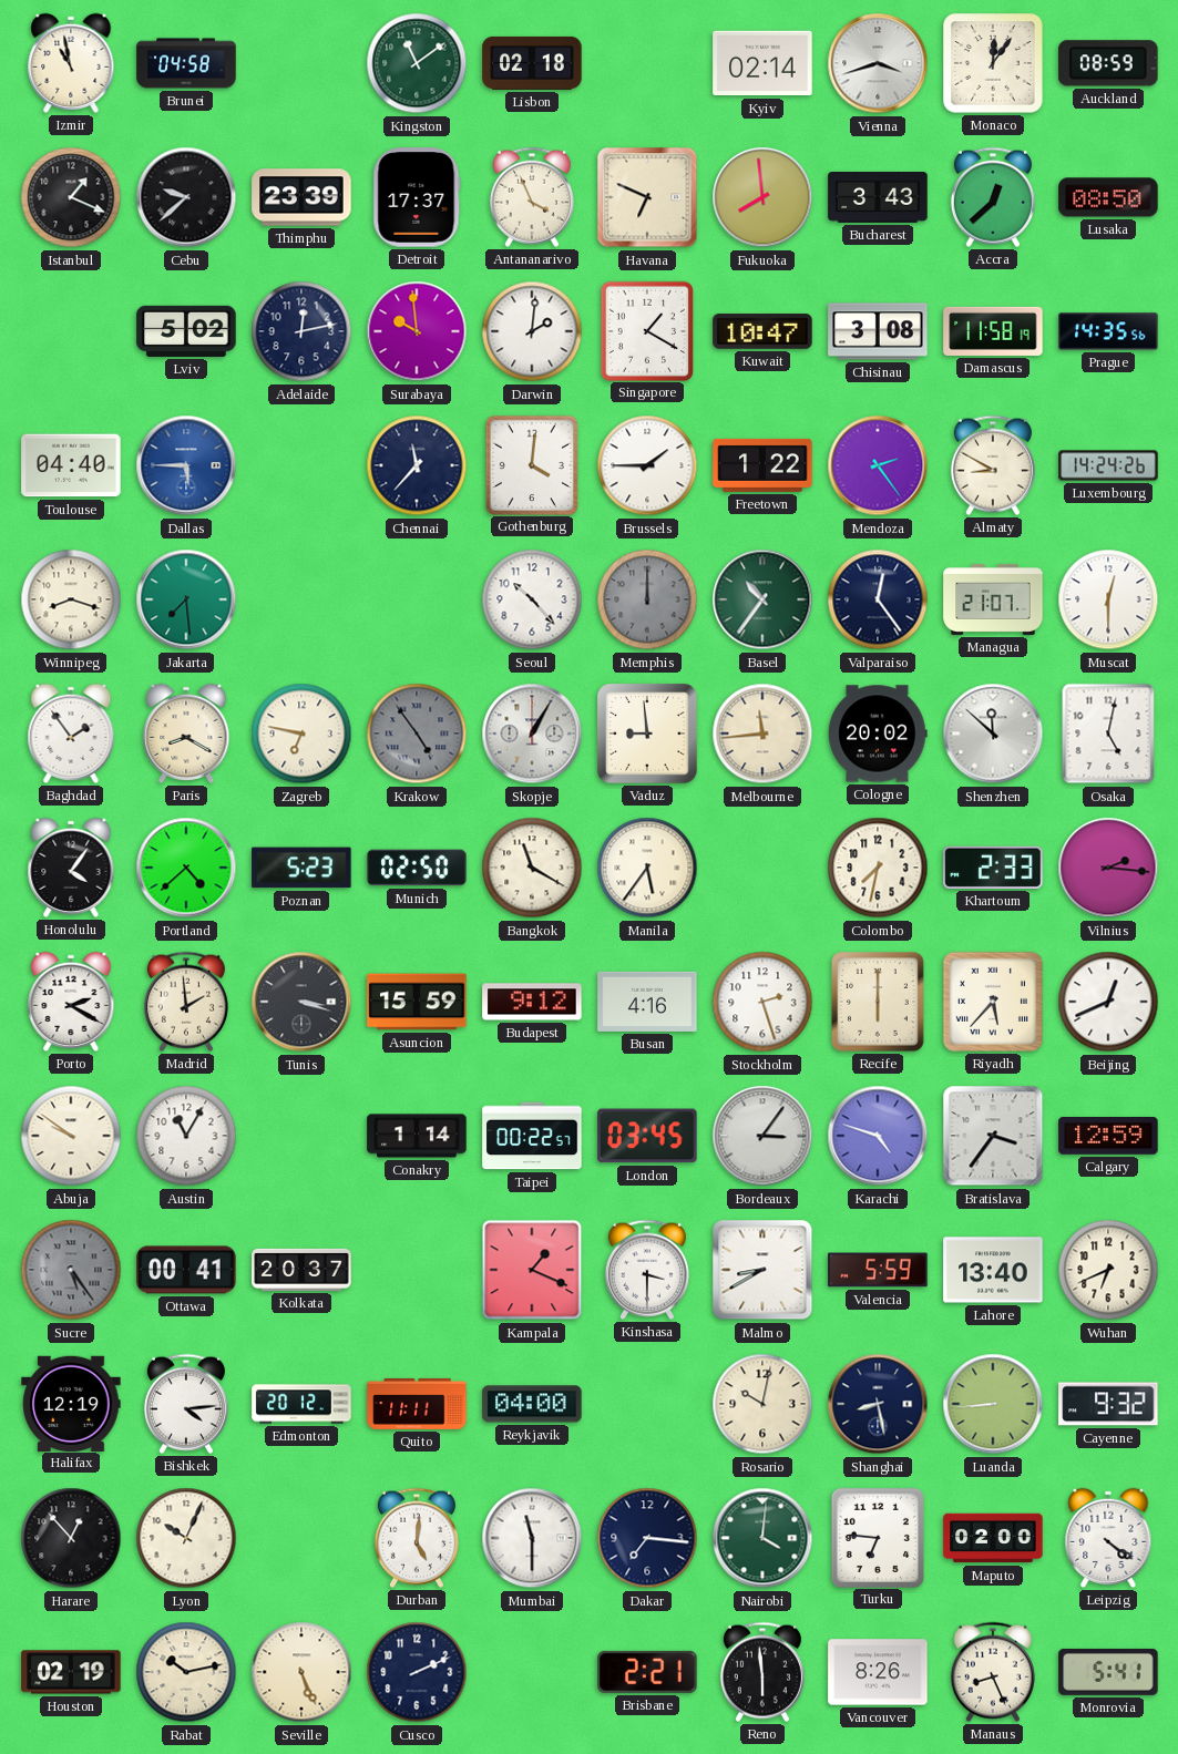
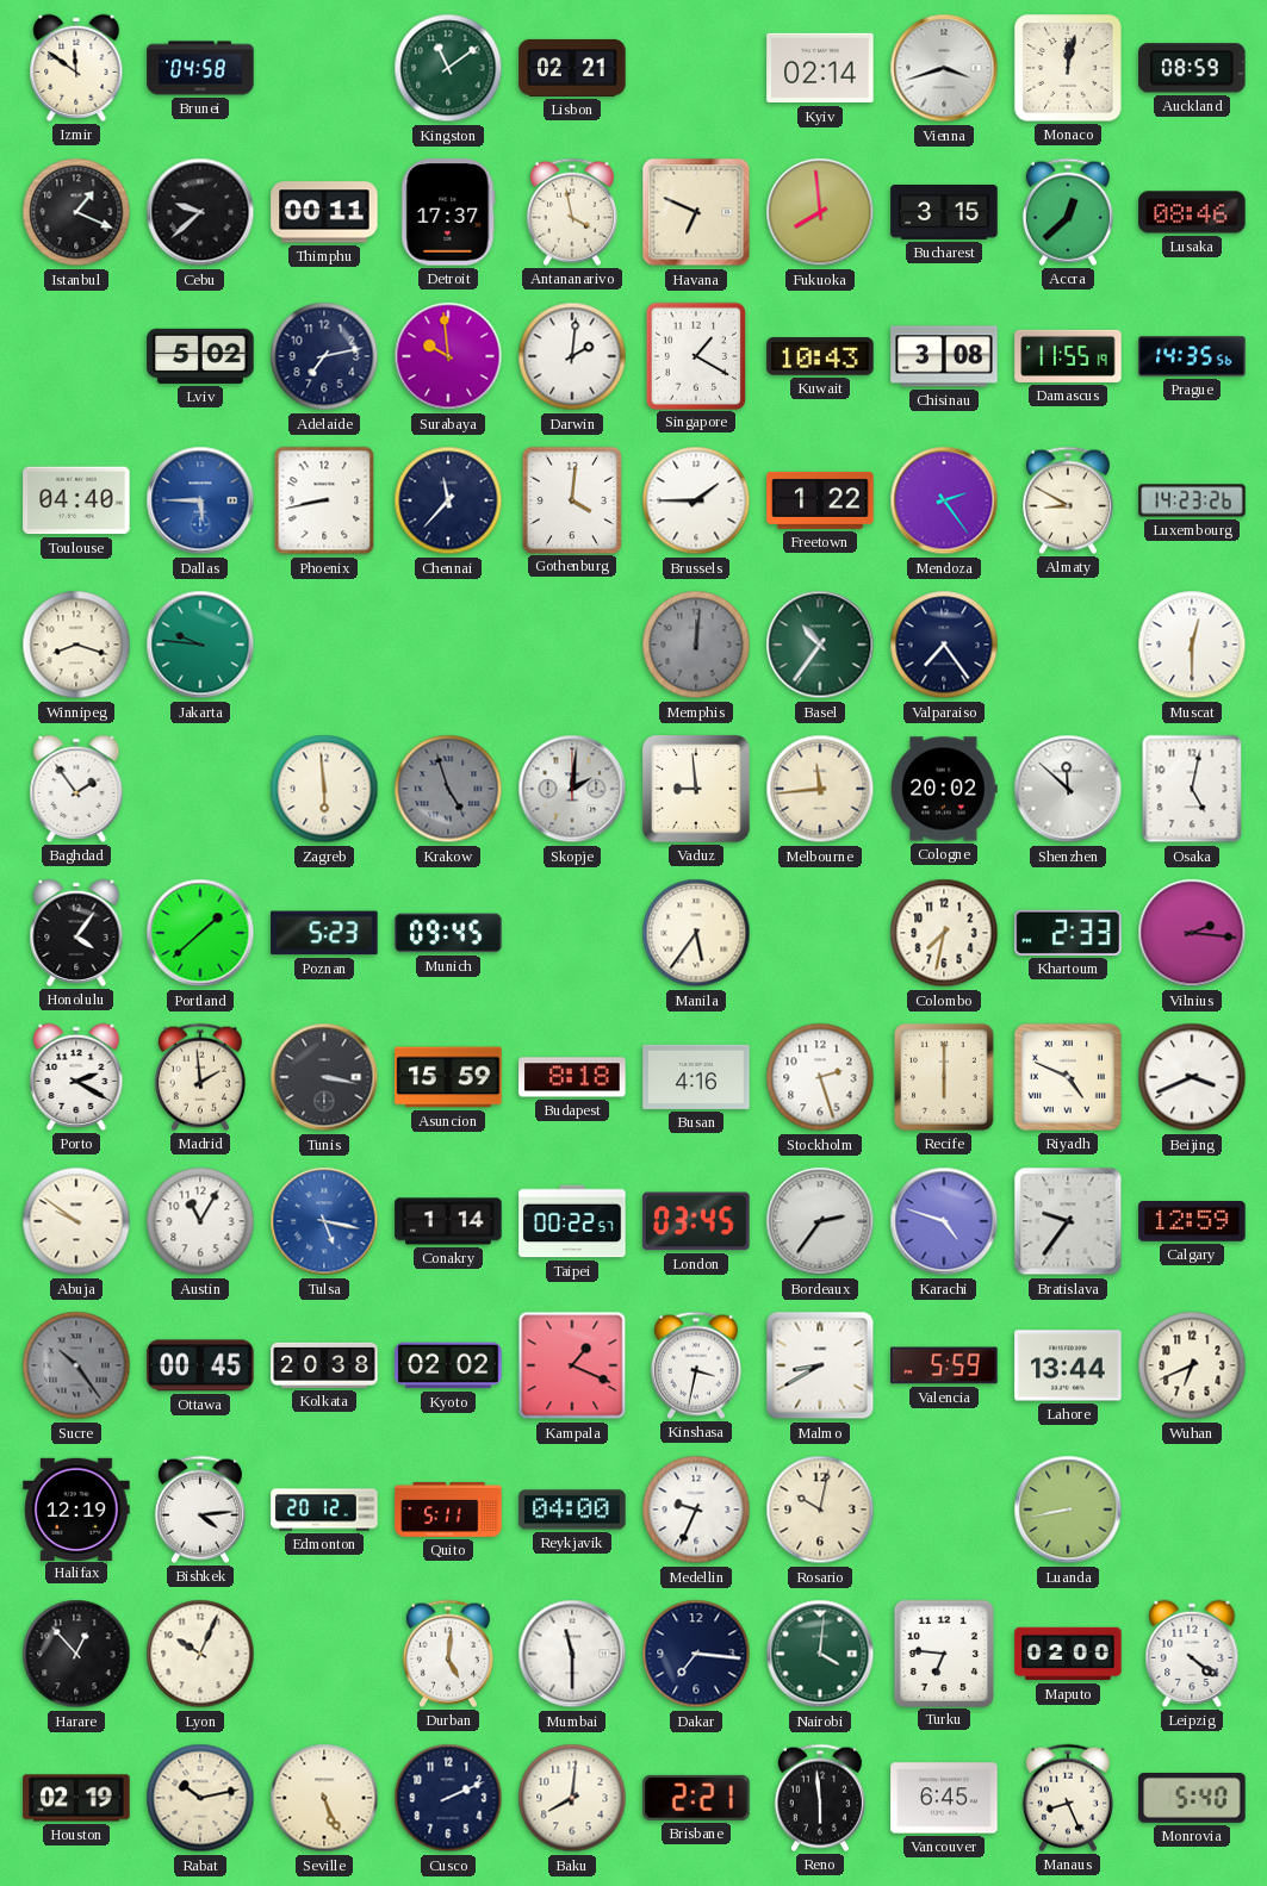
Izmir: 10:58 -> 11:51
Lisbon: 02:18 -> 02:21
Monaco: 12:06 -> 12:02
Thimphu: 23:39 -> 00:11
Antananarivo: 3:56 -> 3:58
Bucharest: 3:43 -> 3:15
Lusaka: 08:50 -> 08:46
Adelaide: 12:13 -> 7:13
Kuwait: 10:47 -> 10:43
Damascus: 11:58 -> 11:55
Phoenix: none -> 8:43
Luxembourg: 14:24 -> 14:23
Jakarta: 7:29 -> 9:46
Seoul: 10:23 -> none
Memphis: 12:00 -> 12:01
Valparaiso: 12:24 -> 7:24
Managua: 21:07 -> none
Paris: 8:20 -> none
Zagreb: 6:47 -> 5:59
Krakow: 4:54 -> 4:57
Skopje: 1:05 -> 2:01
Portland: 4:38 -> 1:38
Munich: 02:50 -> 09:45
Bangkok: 11:20 -> none
Tunis: 3:18 -> 3:17
Budapest: 9:12 -> 8:18
Riyadh: 5:37 -> 4:49
Beijing: 12:41 -> 3:41
Tulsa: none -> 5:17
Bordeaux: 3:06 -> 2:36
Bratislava: 3:36 -> 9:36
Sucre: 5:24 -> 10:24
Ottawa: 00:41 -> 00:45
Kolkata: 20:37 -> 20:38
Kyoto: none -> 02:02
Kinshasa: 3:30 -> 3:32
Lahore: 13:40 -> 13:44
Quito: 11:11 -> 5:11
Medellin: none -> 9:34
Shanghai: 8:28 -> none
Luanda: 8:44 -> 8:43
Cayenne: 9:32 -> none
Baku: none -> 8:01
Vancouver: 8:26 -> 6:45
Monrovia: 5:41 -> 5:40
